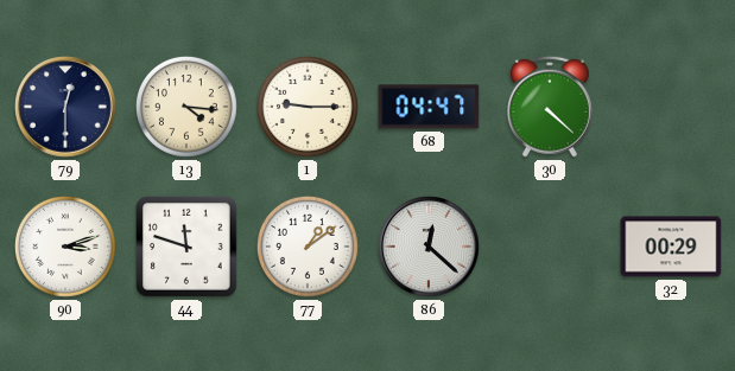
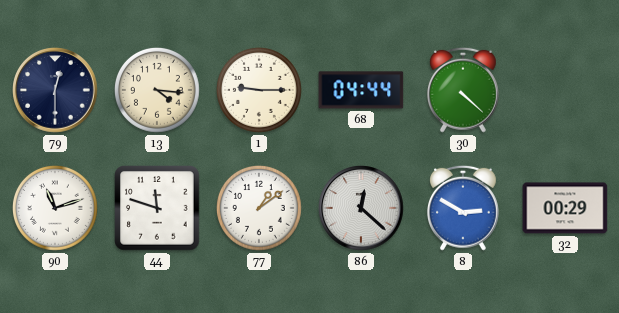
68: 04:47 -> 04:44
90: 3:12 -> 11:12
8: none -> 2:50
